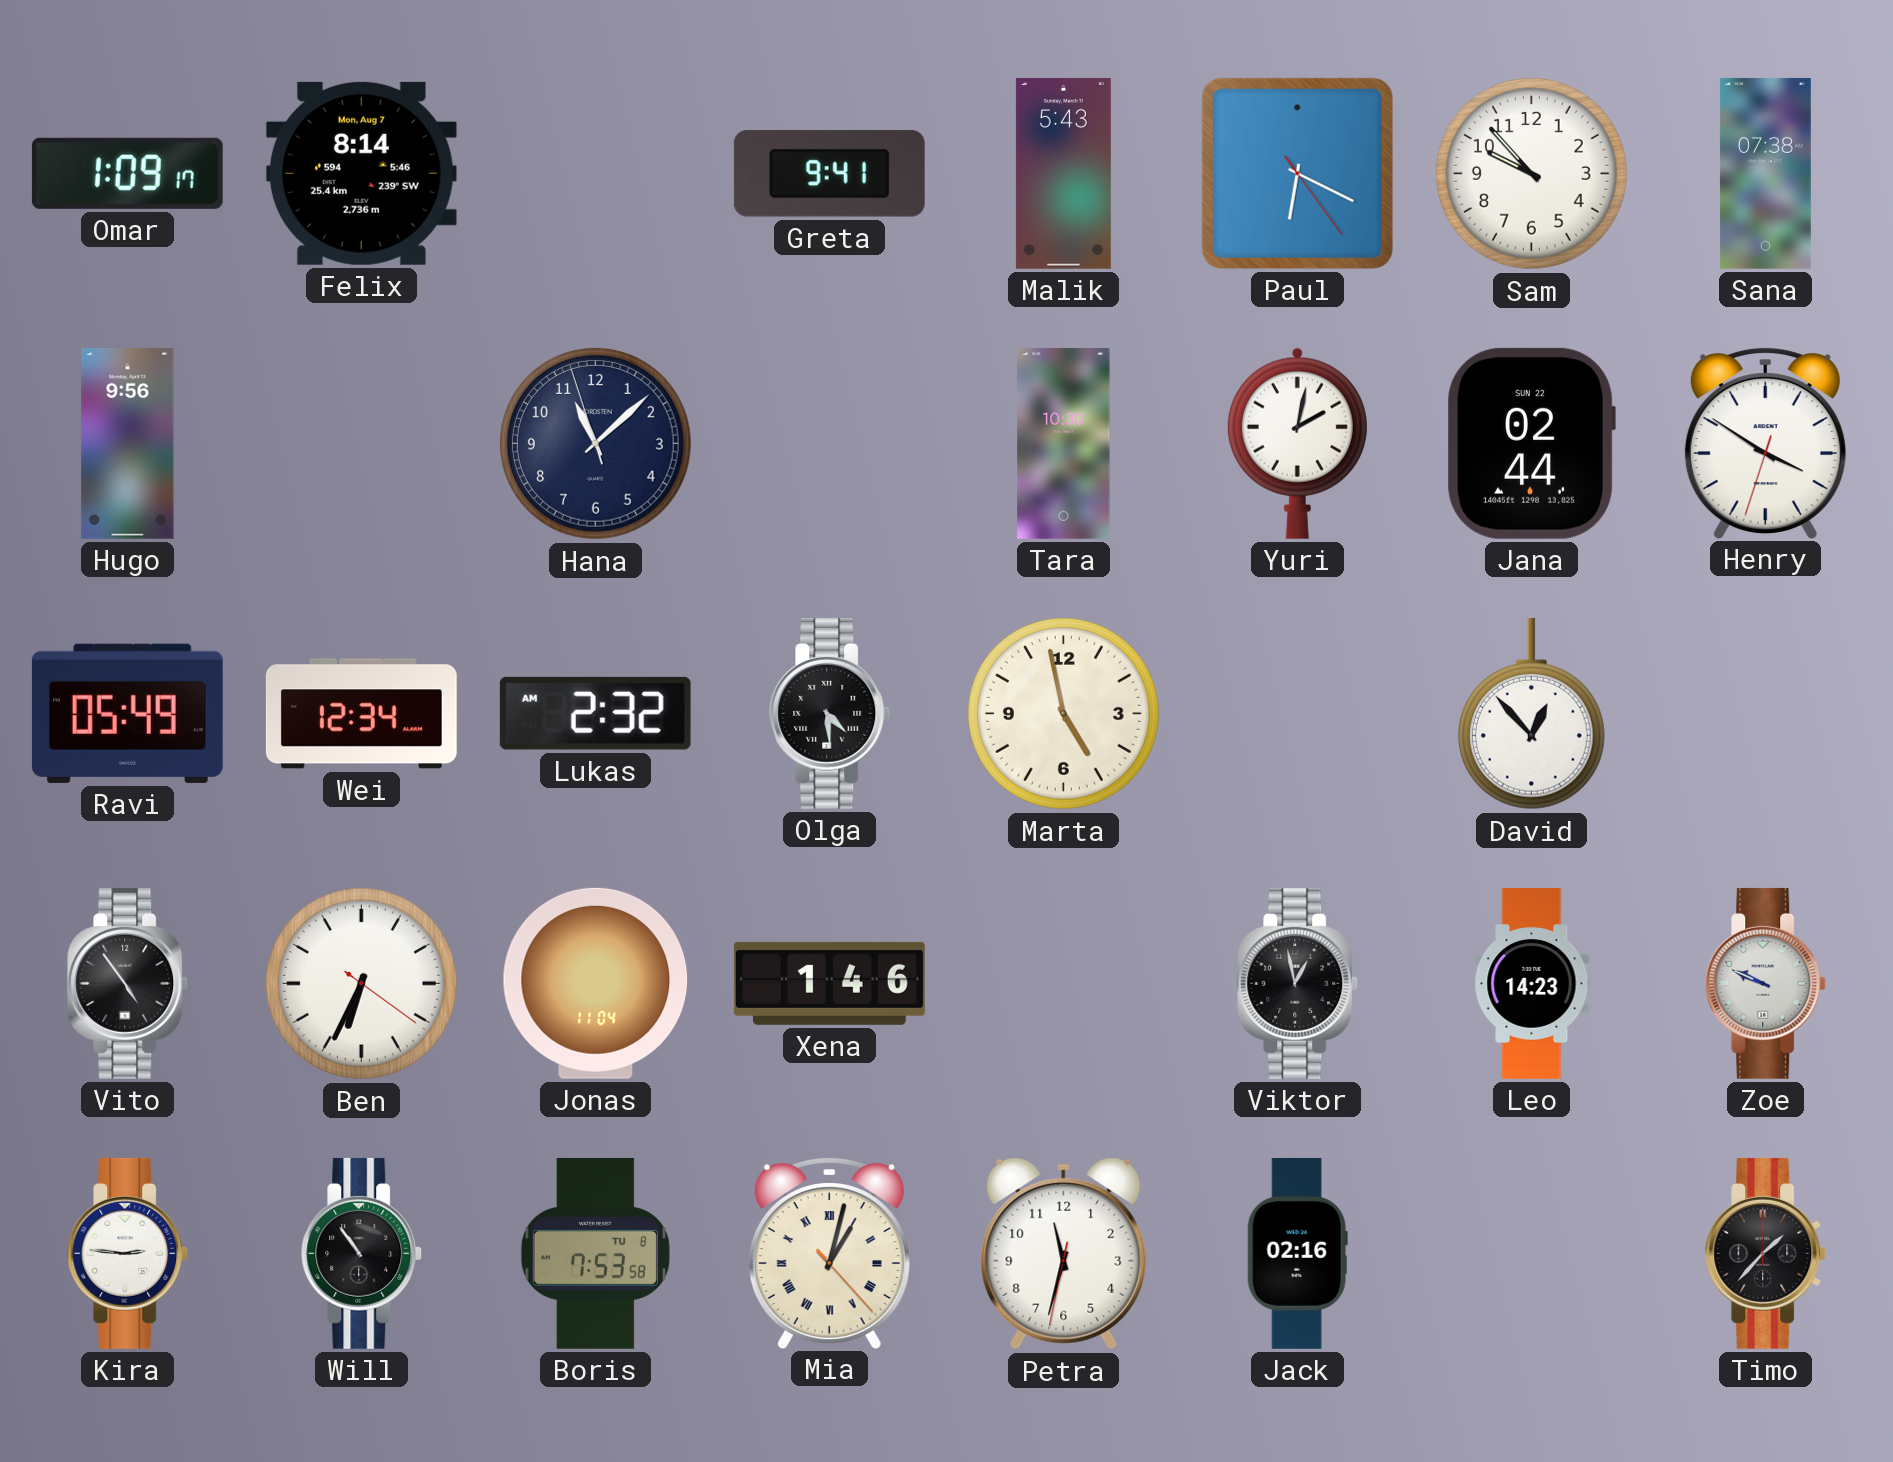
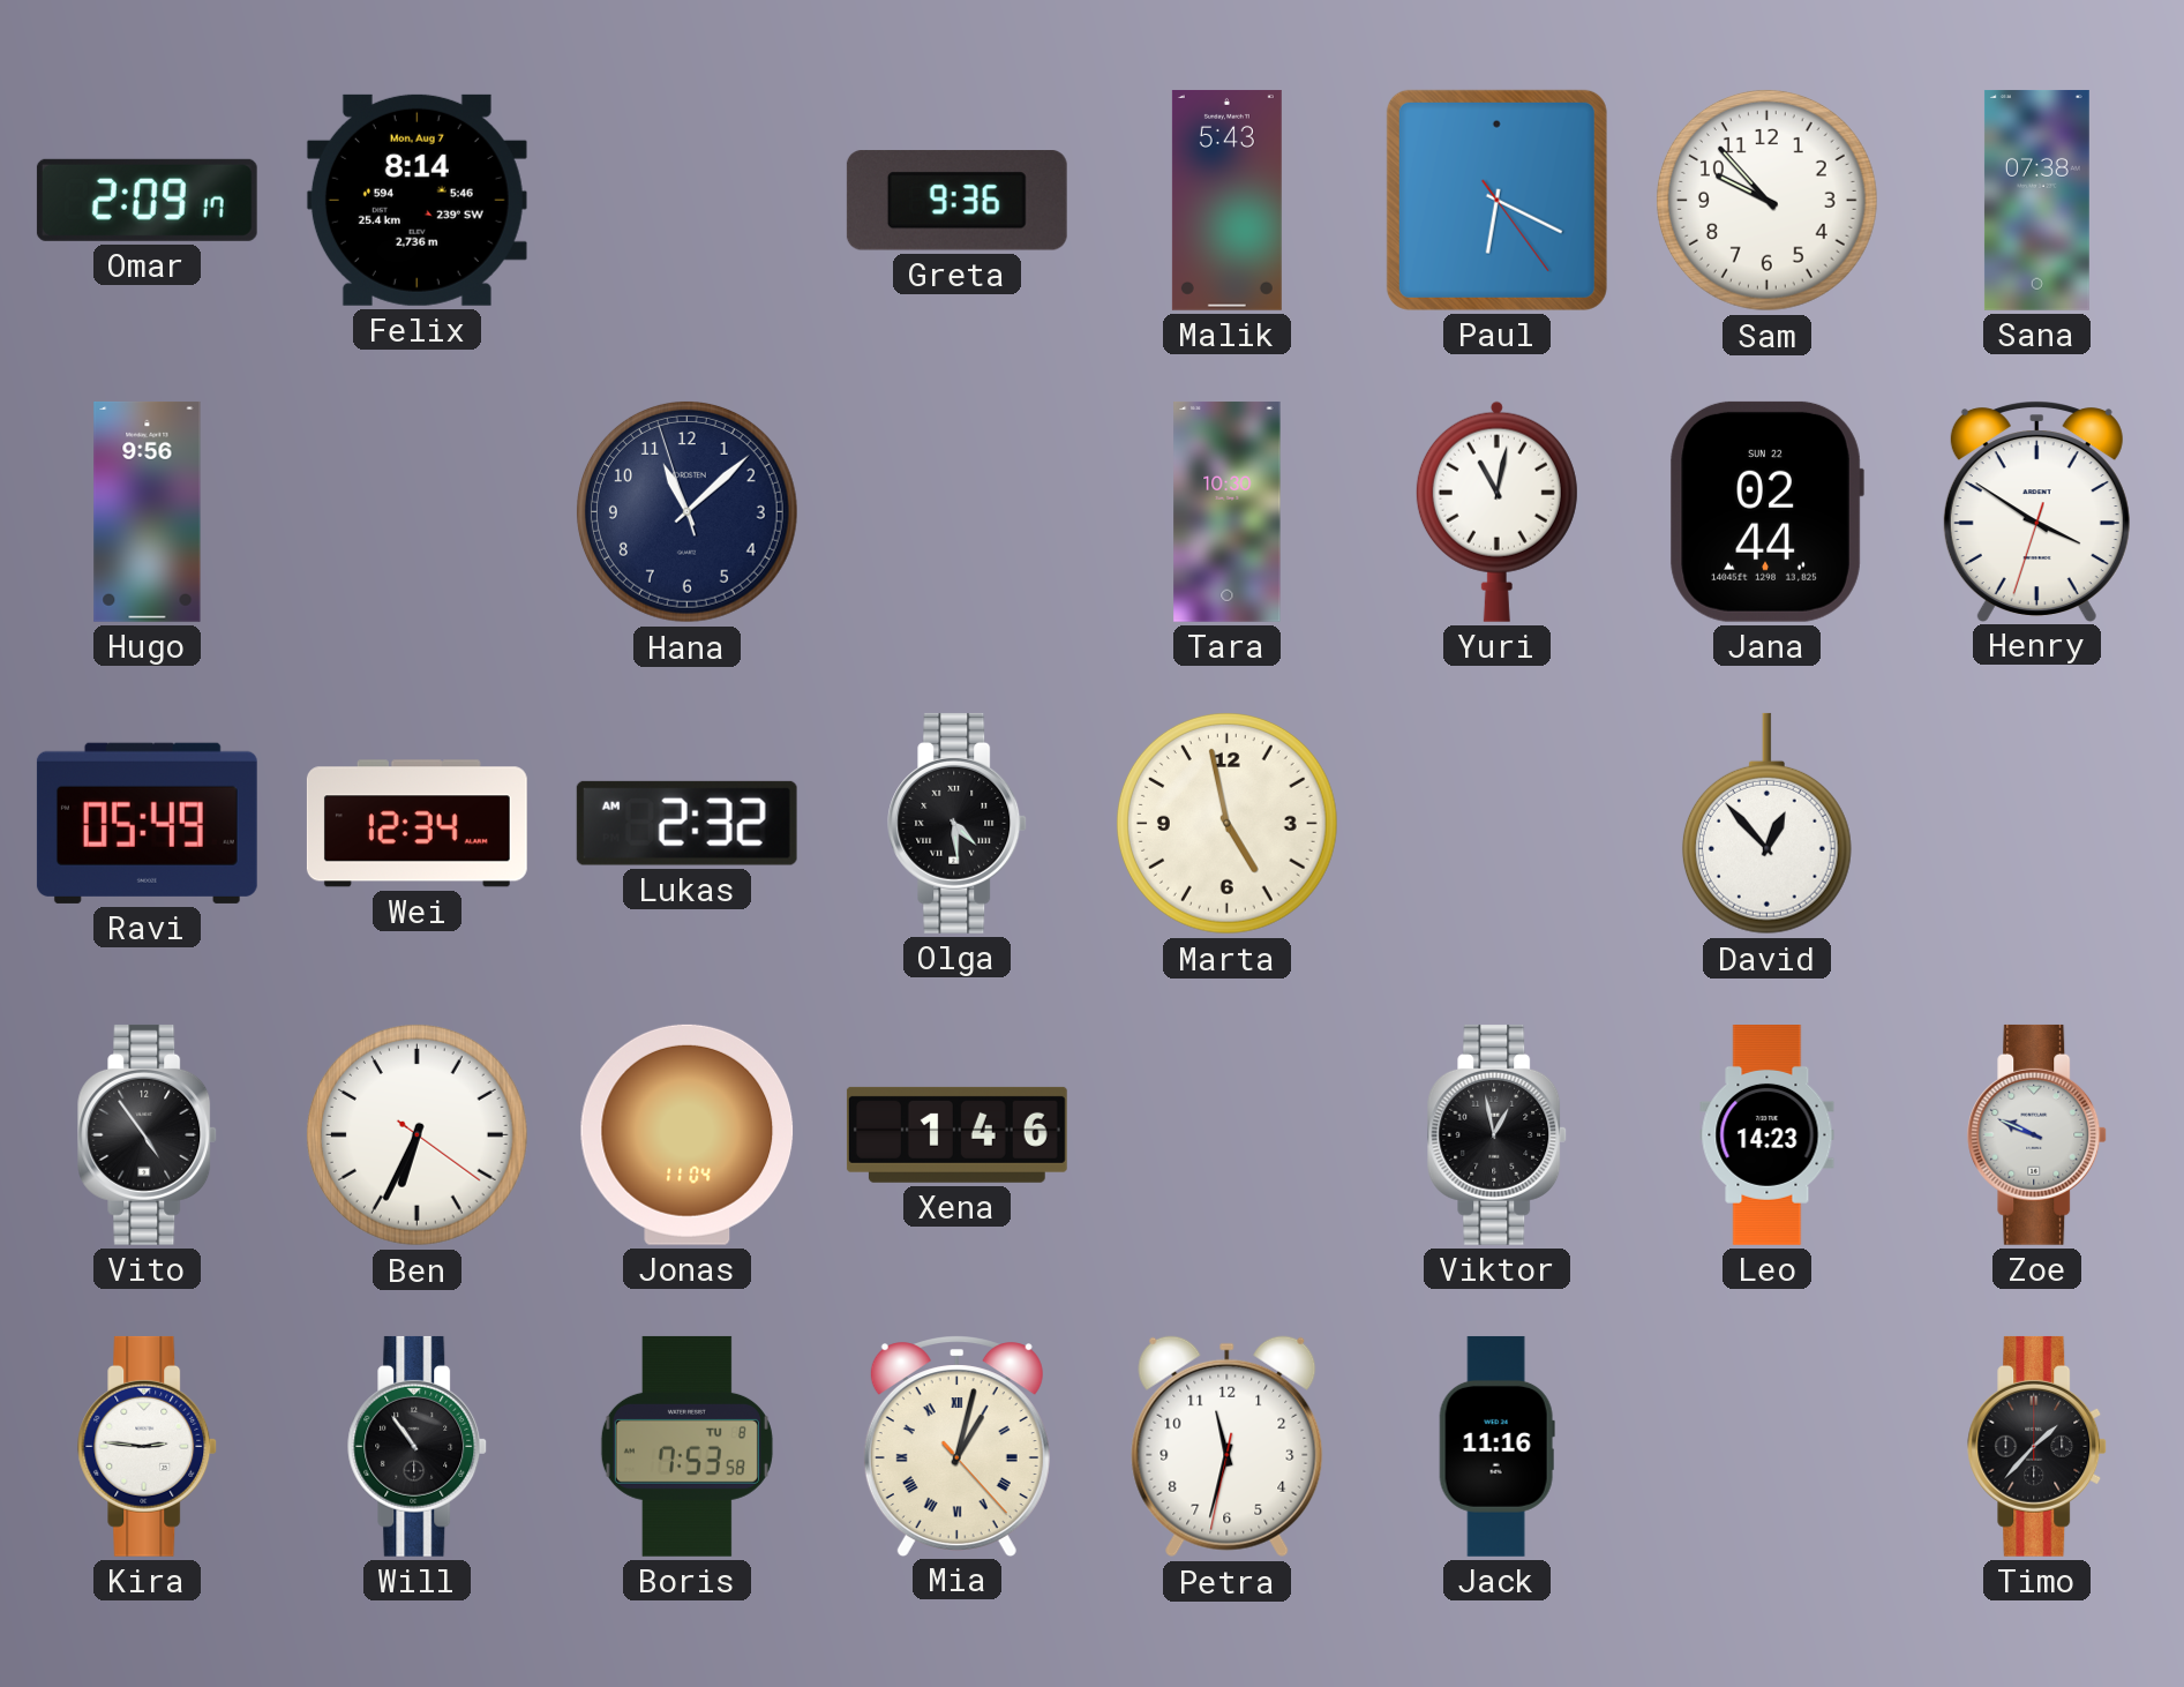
Omar: 1:09 -> 2:09
Greta: 9:41 -> 9:36
Yuri: 2:02 -> 11:02
Jack: 02:16 -> 11:16
